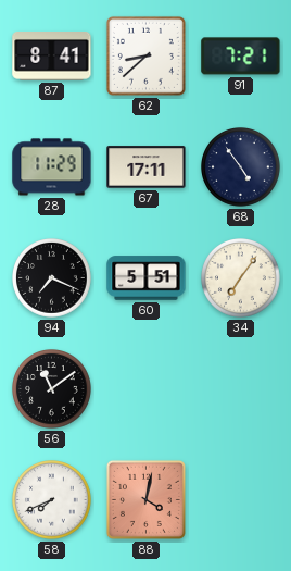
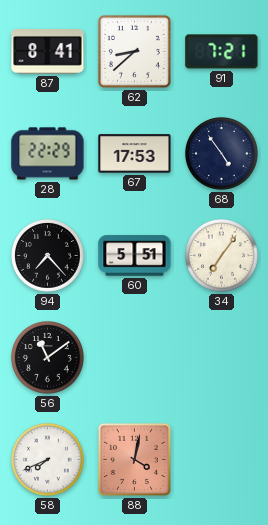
28: 11:29 -> 22:29
67: 17:11 -> 17:53
94: 7:19 -> 7:23
